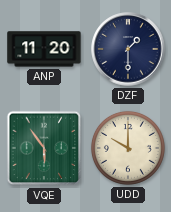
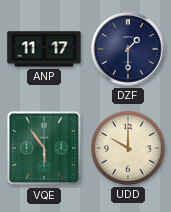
ANP: 11:20 -> 11:17
